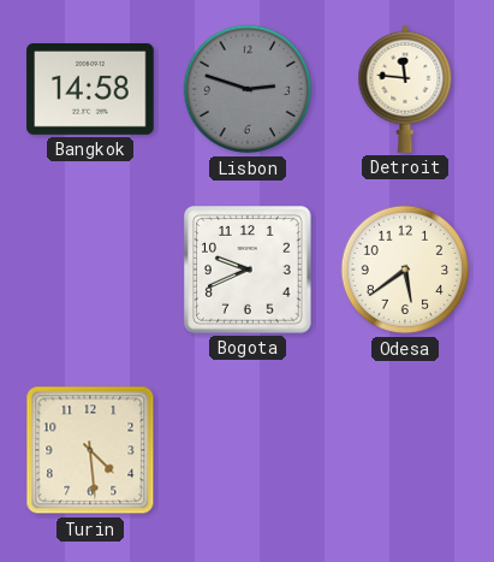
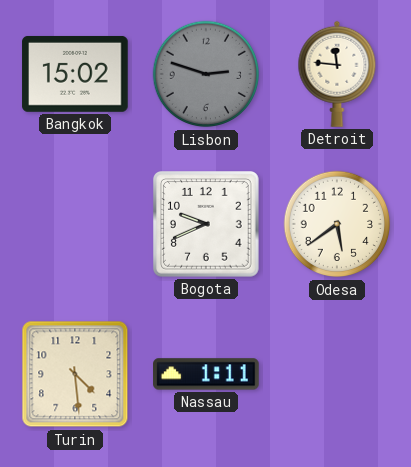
Bangkok: 14:58 -> 15:02
Nassau: none -> 1:11
